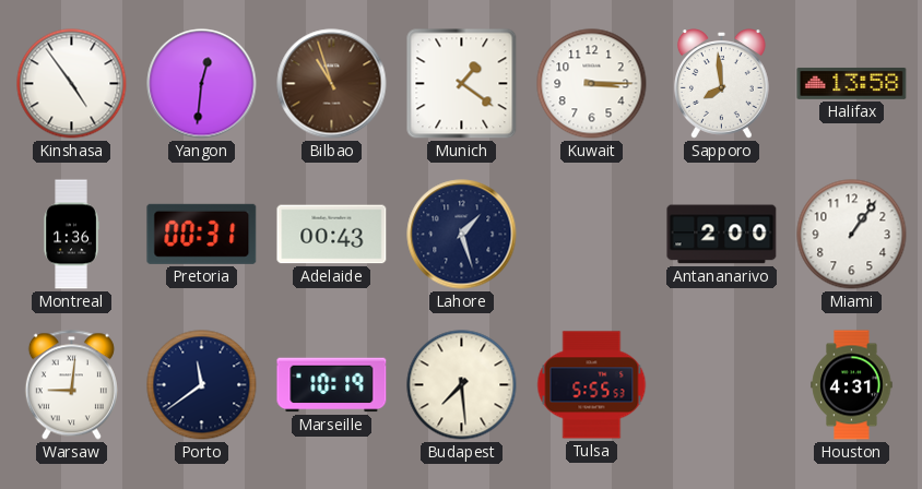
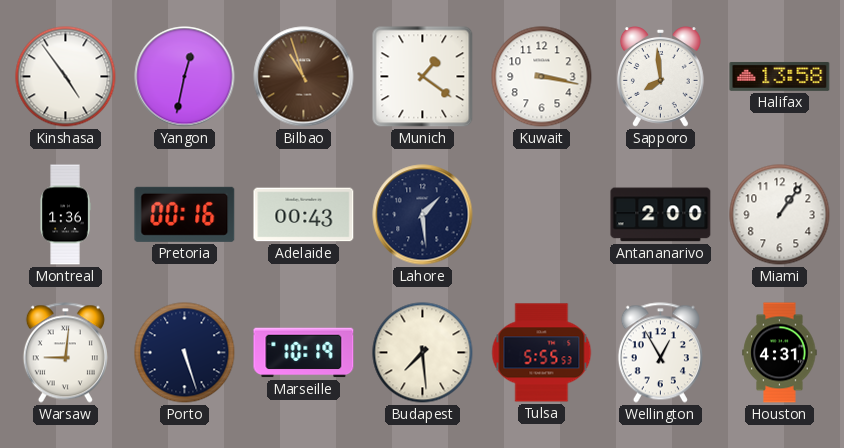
Yangon: 12:31 -> 12:32
Kuwait: 3:15 -> 3:17
Pretoria: 00:31 -> 00:16
Lahore: 1:27 -> 1:29
Porto: 11:39 -> 5:27
Wellington: none -> 12:55
